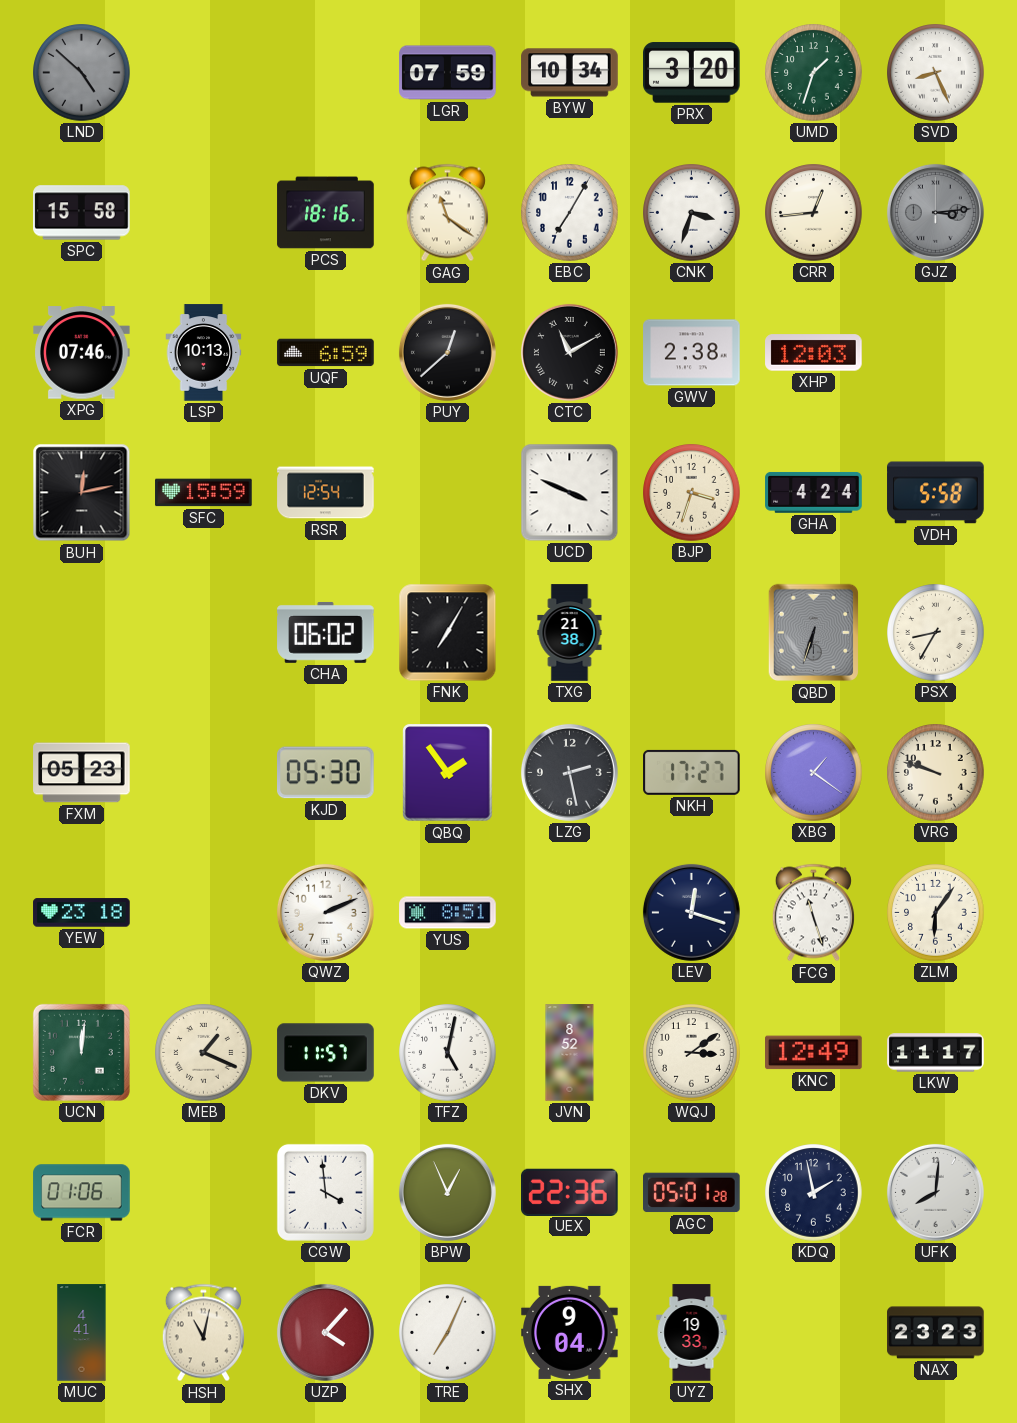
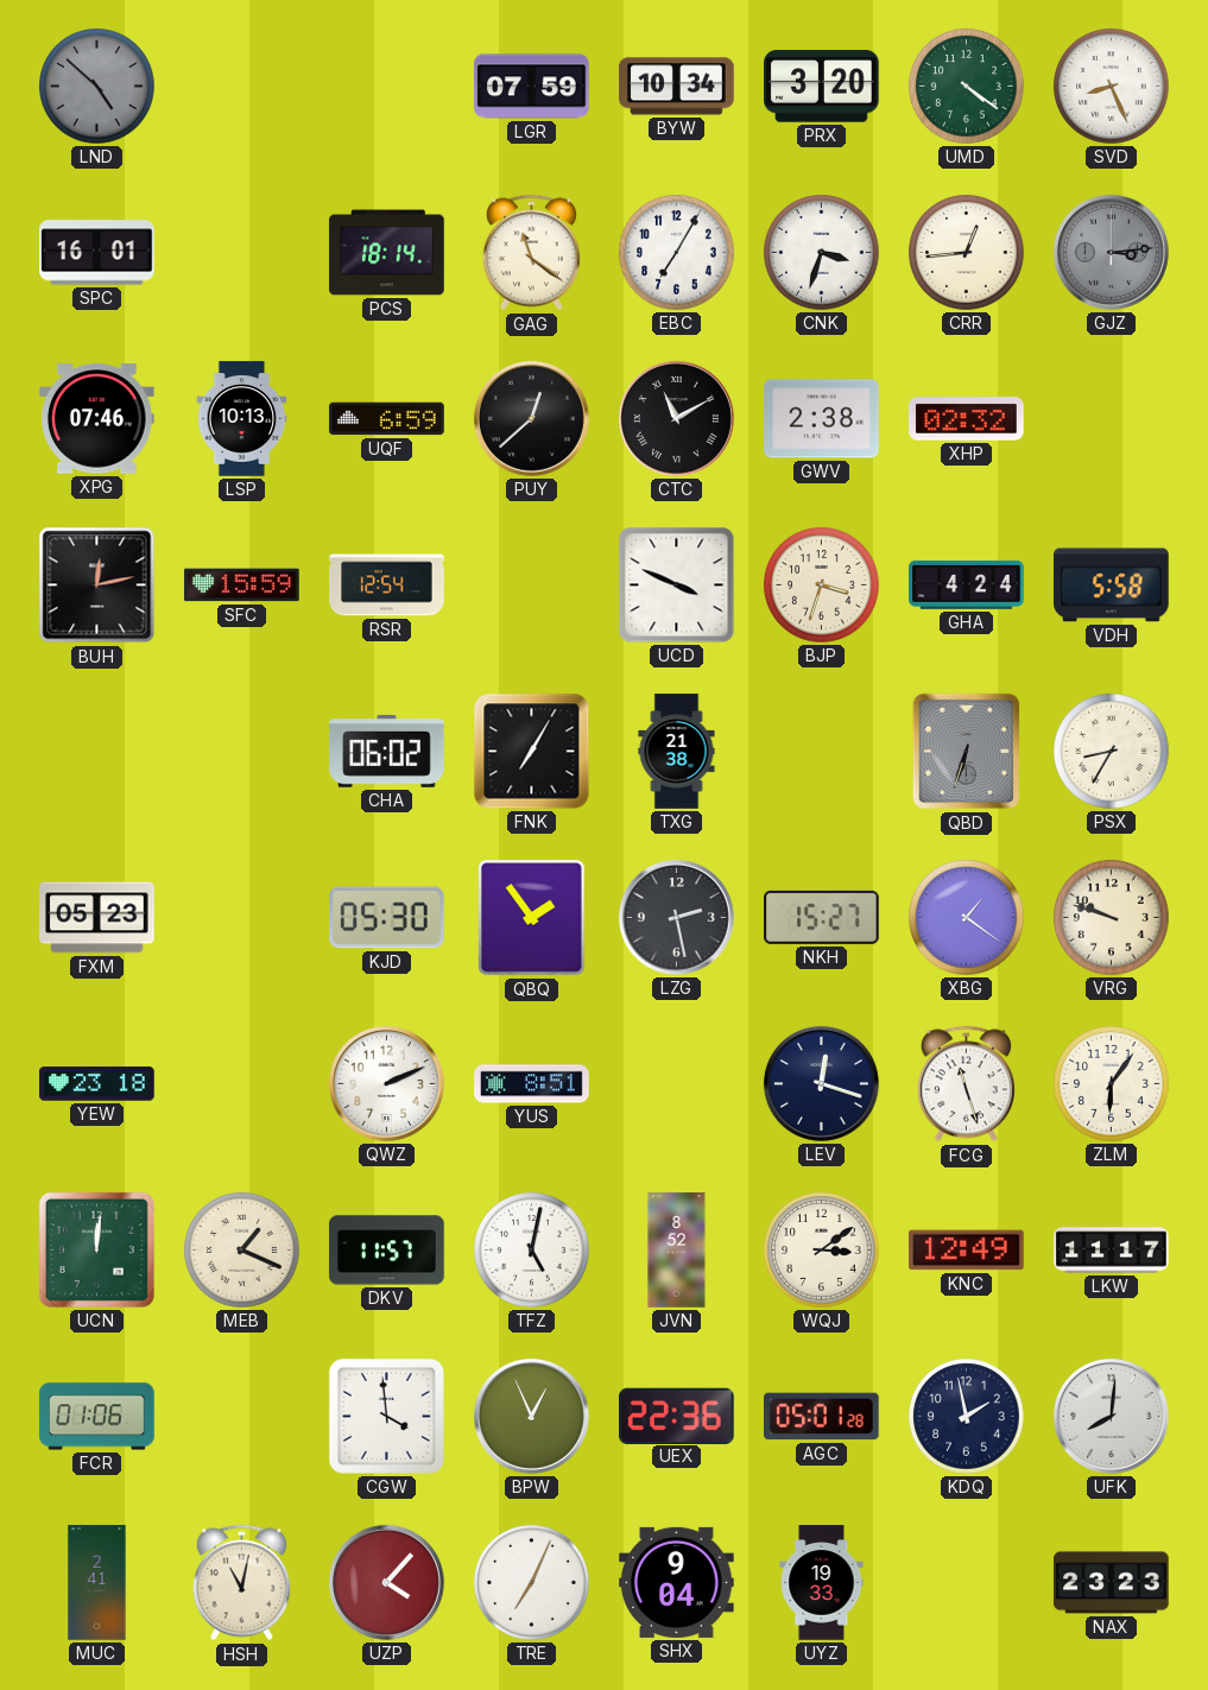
UMD: 1:33 -> 4:21
SPC: 15:58 -> 16:01
PCS: 18:16 -> 18:14
XHP: 12:03 -> 02:32
NKH: 17:27 -> 15:27
MUC: 4:41 -> 2:41
